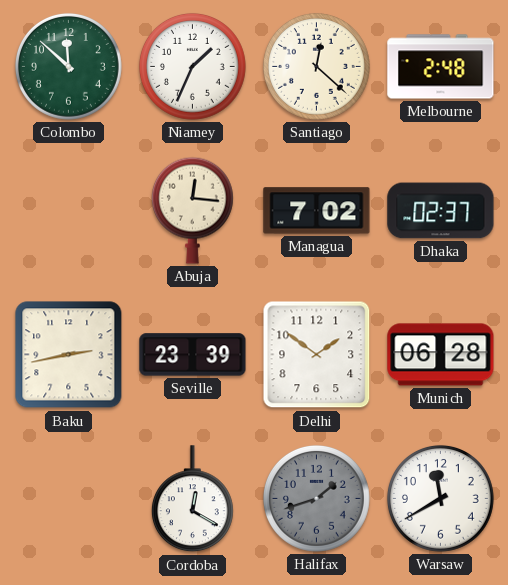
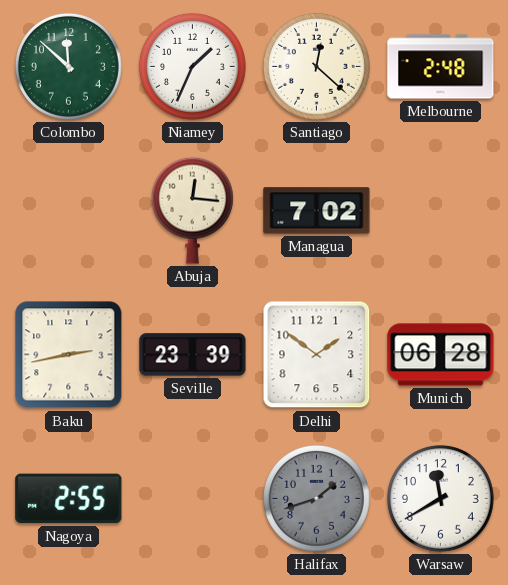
Dhaka: 02:37 -> none
Nagoya: none -> 2:55
Cordoba: 12:20 -> none
